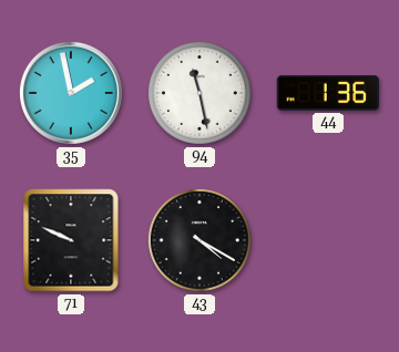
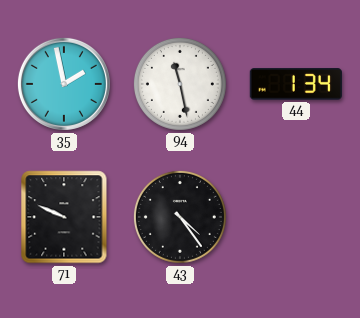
44: 1:36 -> 1:34
43: 4:20 -> 4:24
